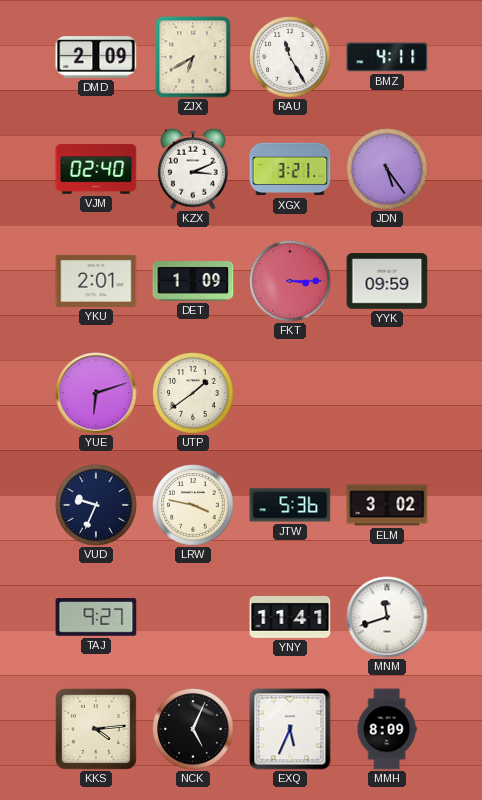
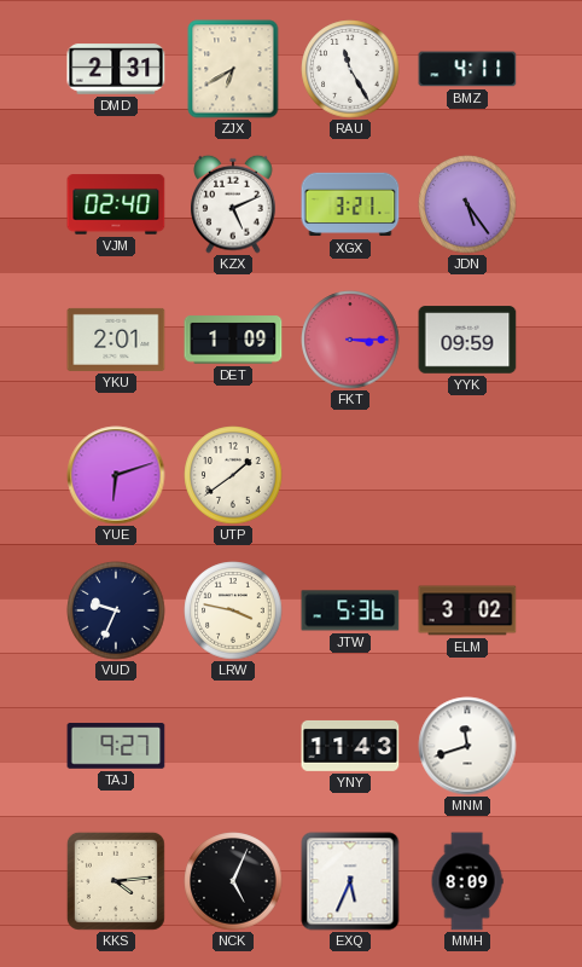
DMD: 2:09 -> 2:31
KZX: 3:11 -> 5:11
YNY: 11:41 -> 11:43
